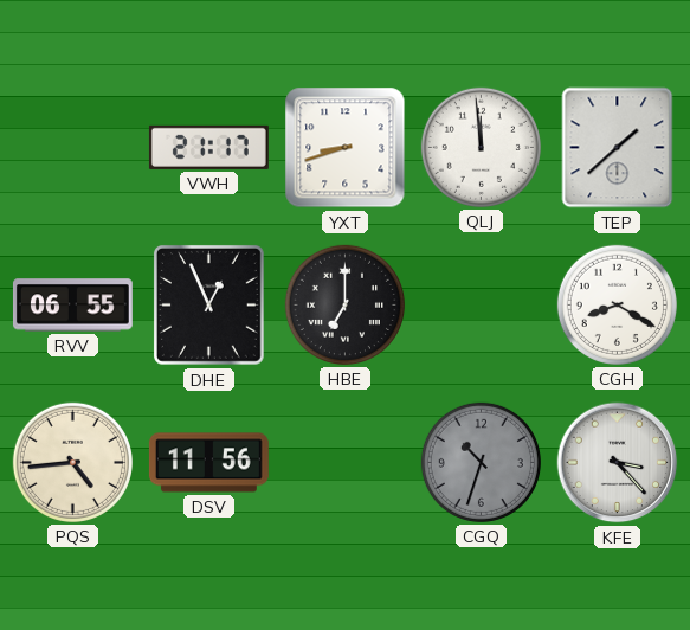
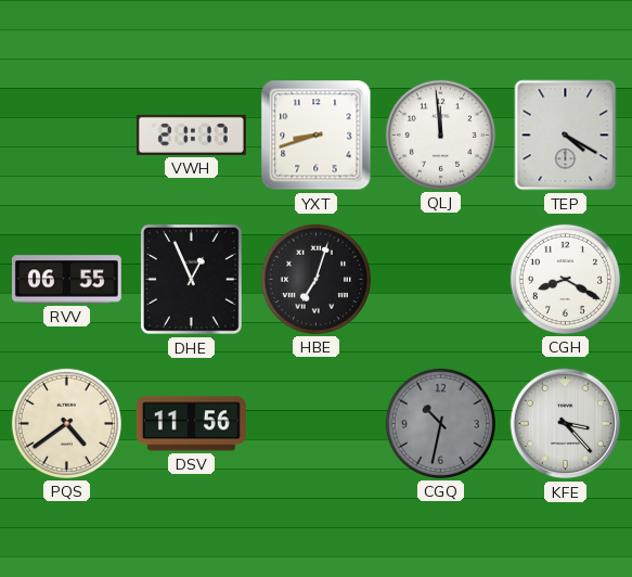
TEP: 1:38 -> 4:20
HBE: 7:00 -> 7:03
PQS: 4:44 -> 4:39
CGQ: 10:33 -> 10:32
